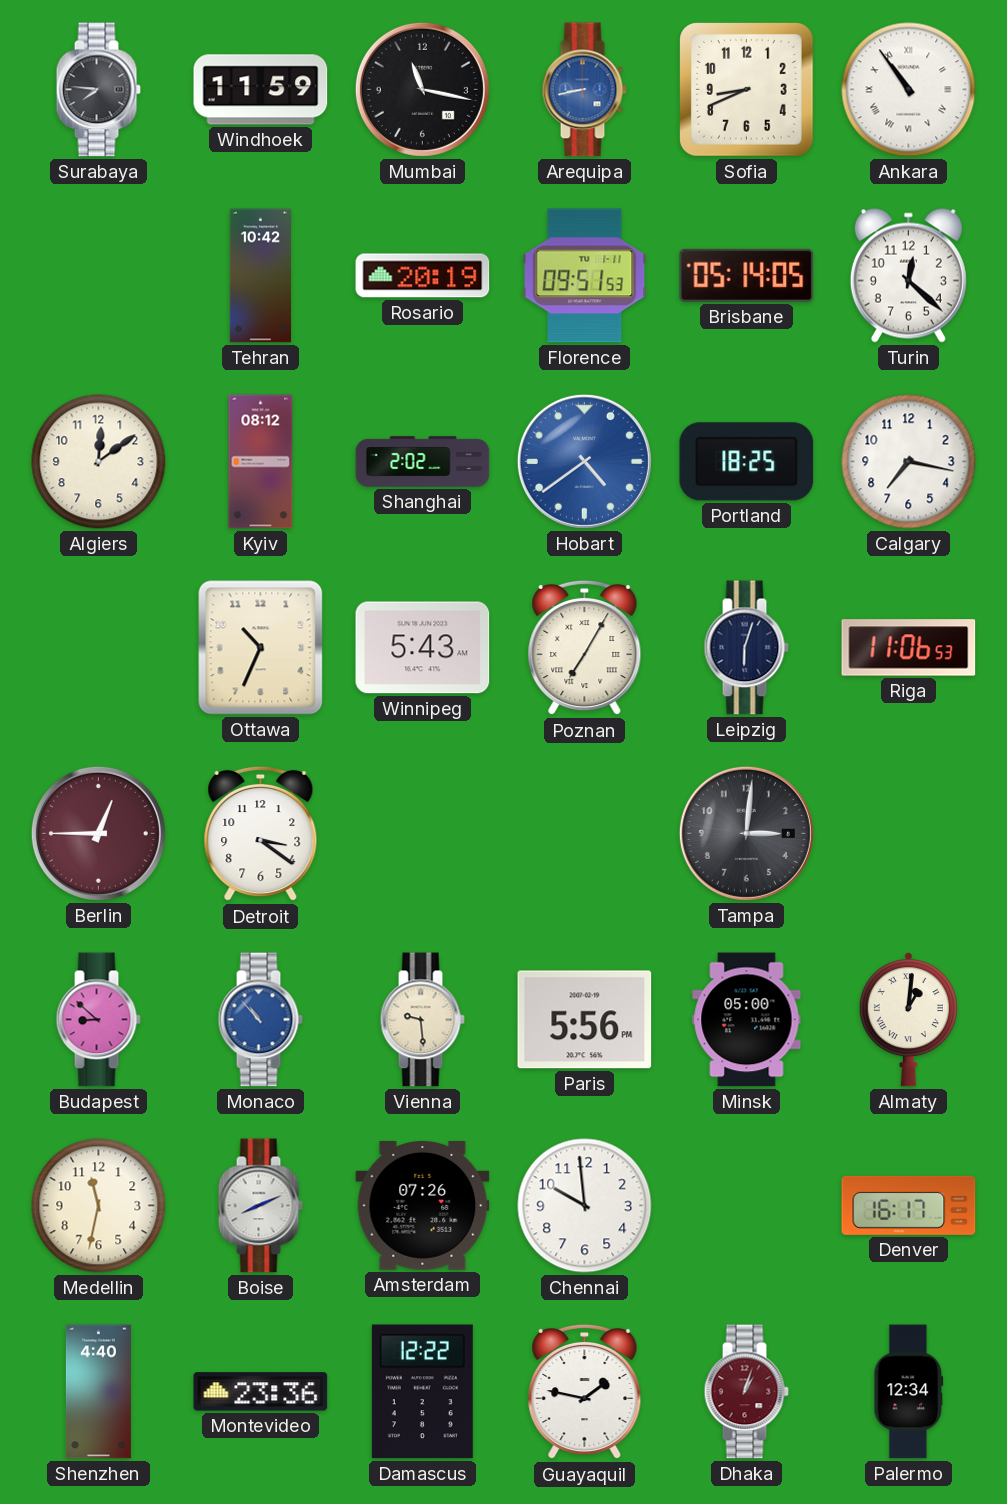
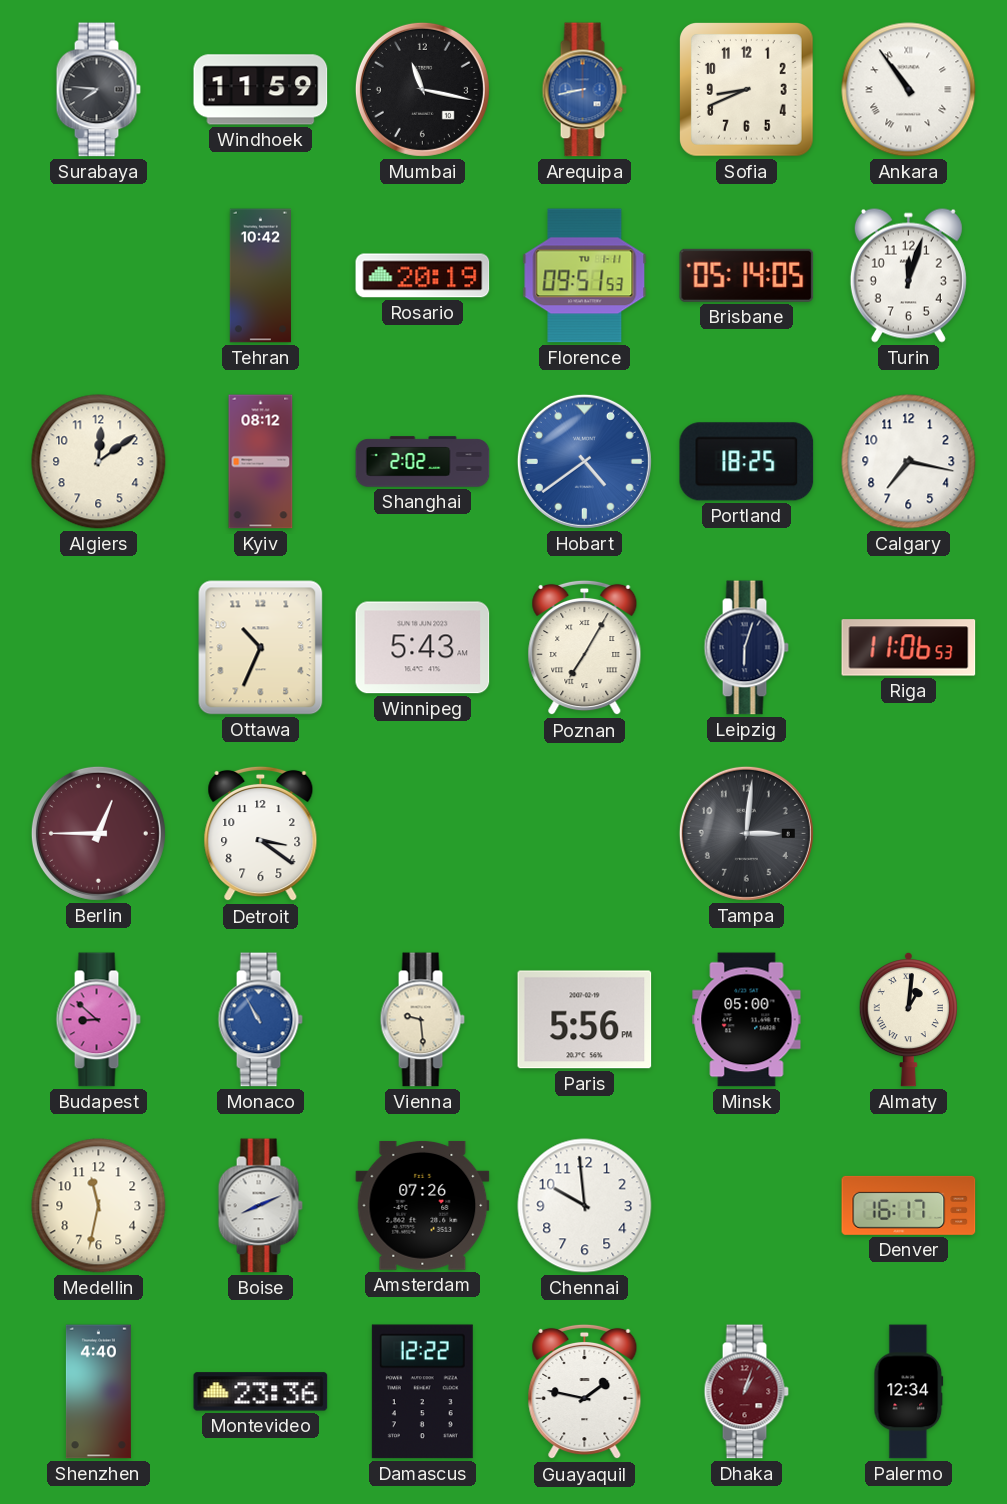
Turin: 12:22 -> 12:03
Monaco: 10:53 -> 10:55
